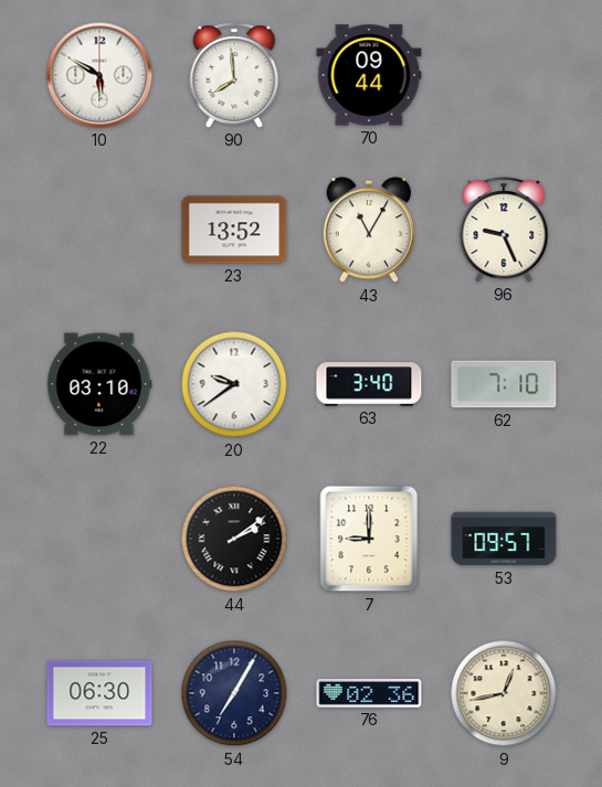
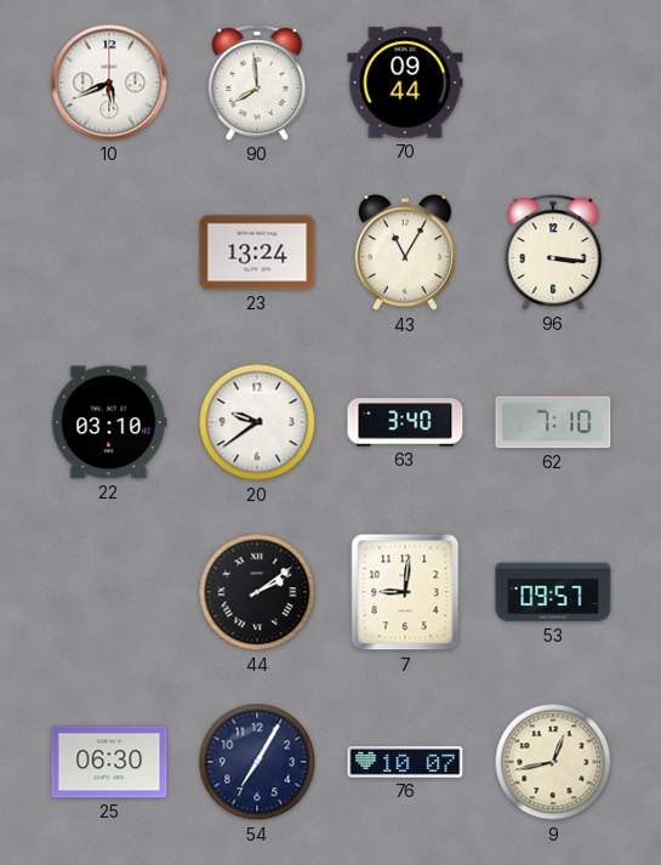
10: 5:50 -> 5:41
23: 13:52 -> 13:24
96: 9:26 -> 3:16
7: 9:00 -> 9:01
76: 02:36 -> 10:07
